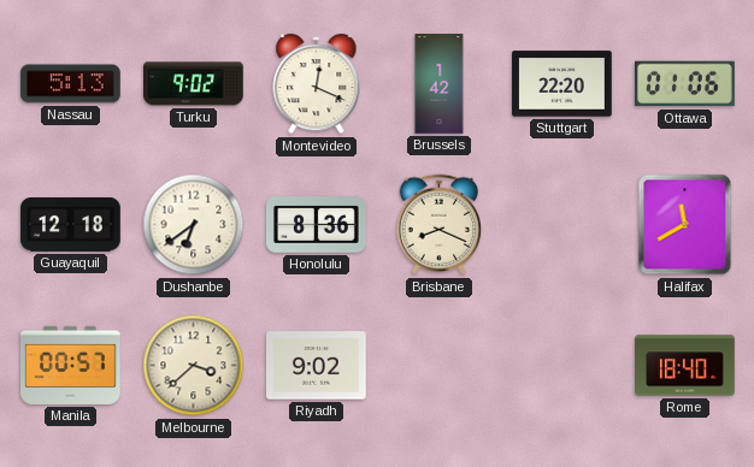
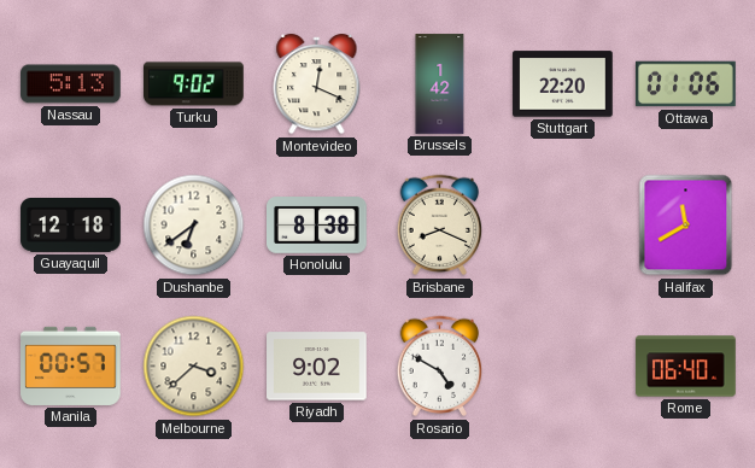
Honolulu: 8:36 -> 8:38
Rosario: none -> 4:50
Rome: 18:40 -> 06:40
